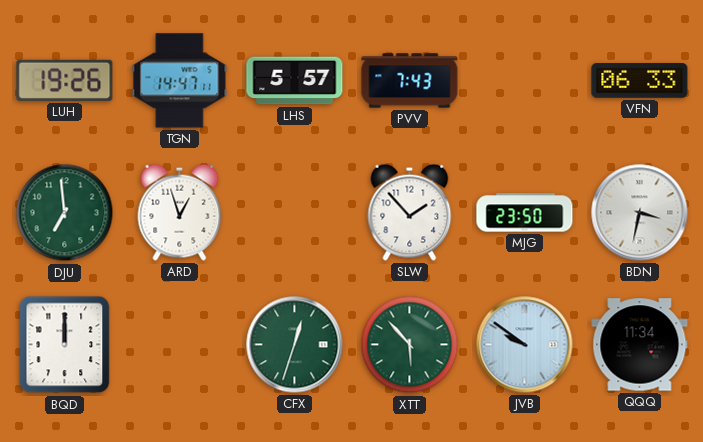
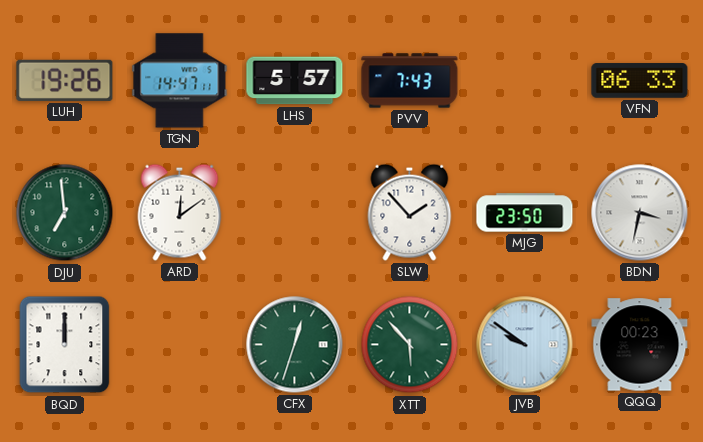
ARD: 12:57 -> 12:09
QQQ: 11:34 -> 00:23
